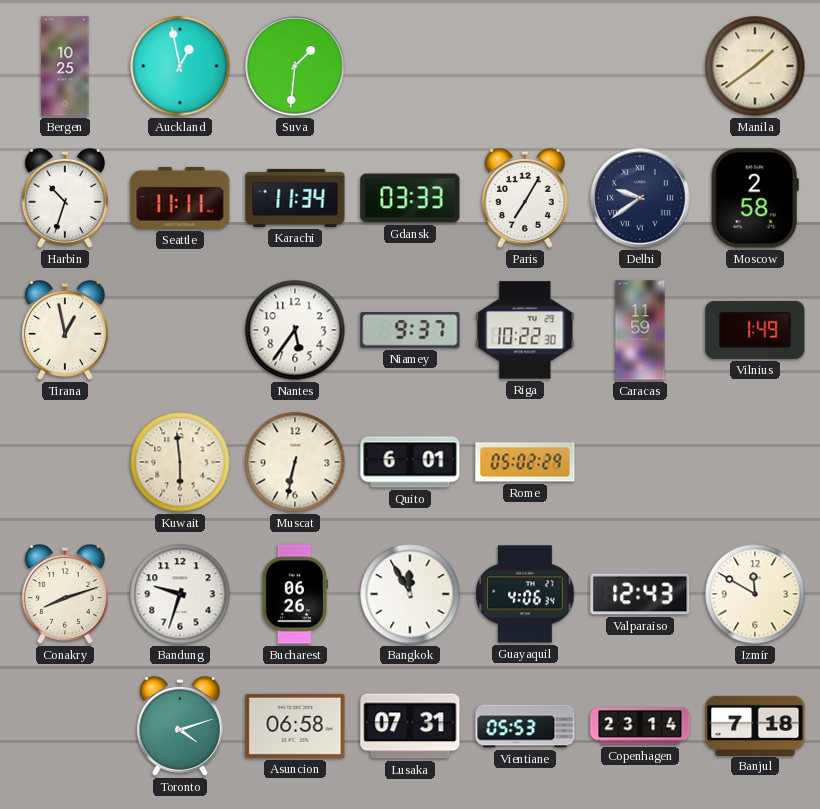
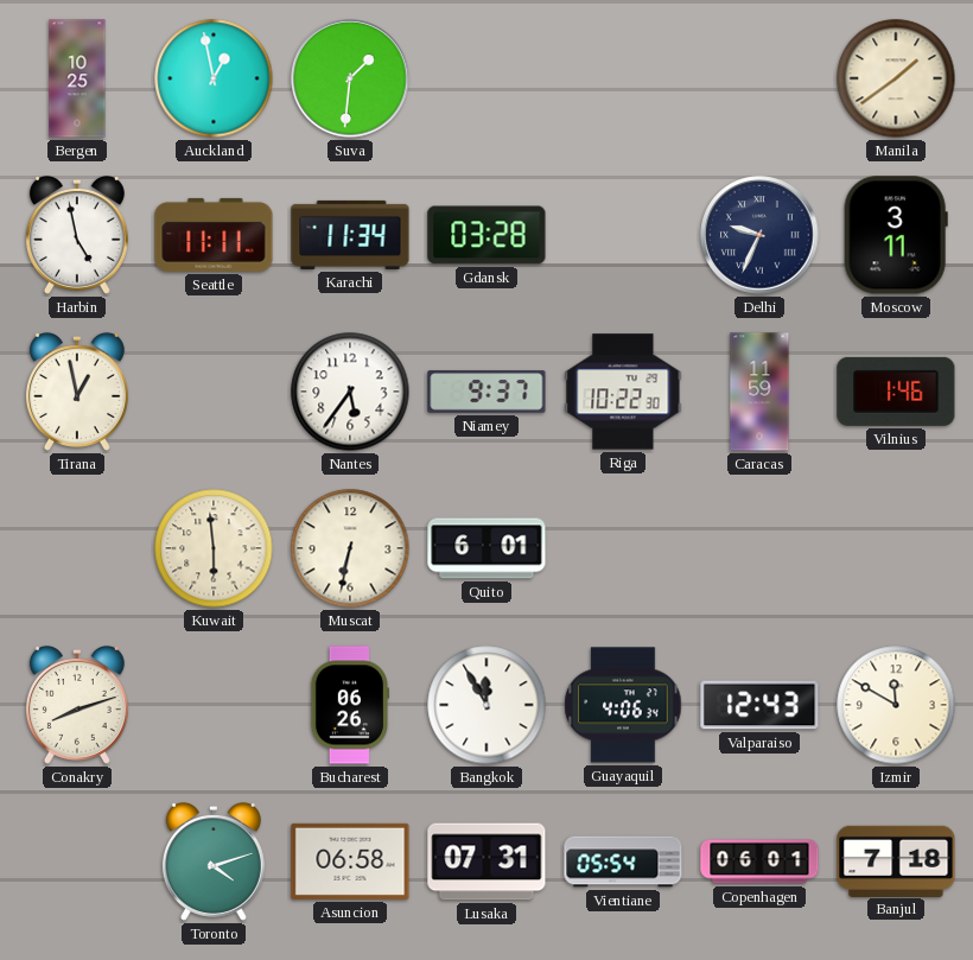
Harbin: 10:33 -> 4:58
Gdansk: 03:33 -> 03:28
Paris: 7:05 -> none
Delhi: 9:39 -> 9:34
Moscow: 2:58 -> 3:11
Vilnius: 1:49 -> 1:46
Rome: 05:02 -> none
Bandung: 9:33 -> none
Vientiane: 05:53 -> 05:54
Copenhagen: 23:14 -> 06:01
